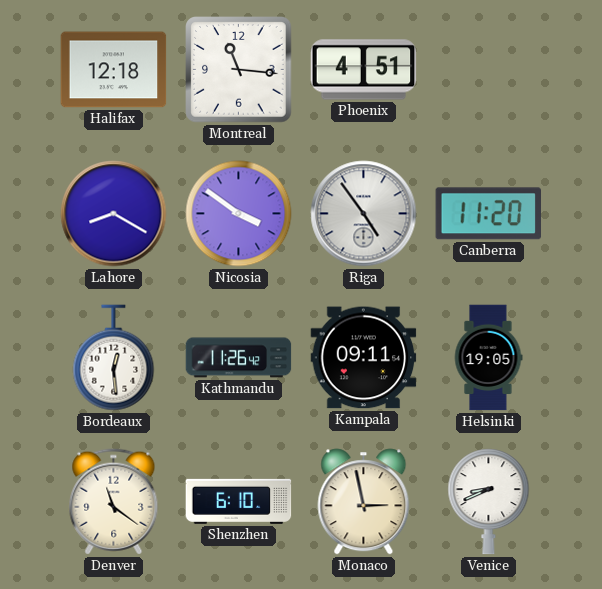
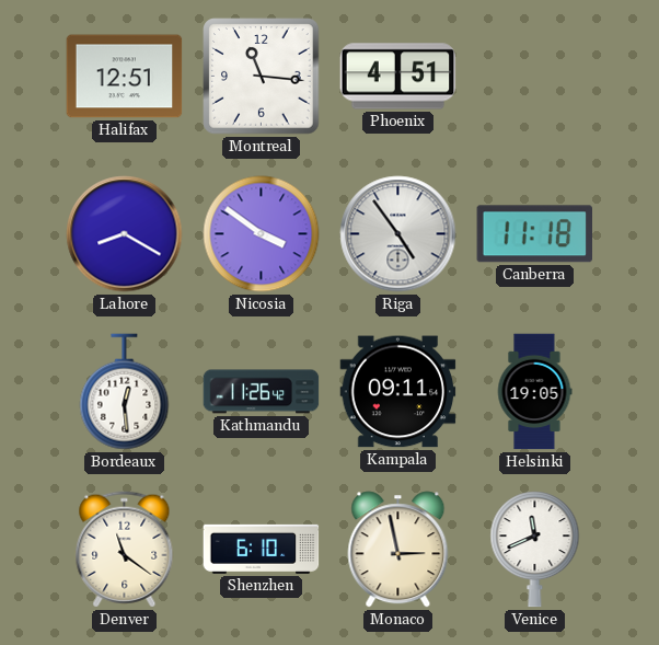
Halifax: 12:18 -> 12:51
Canberra: 11:20 -> 11:18
Venice: 8:41 -> 11:41
